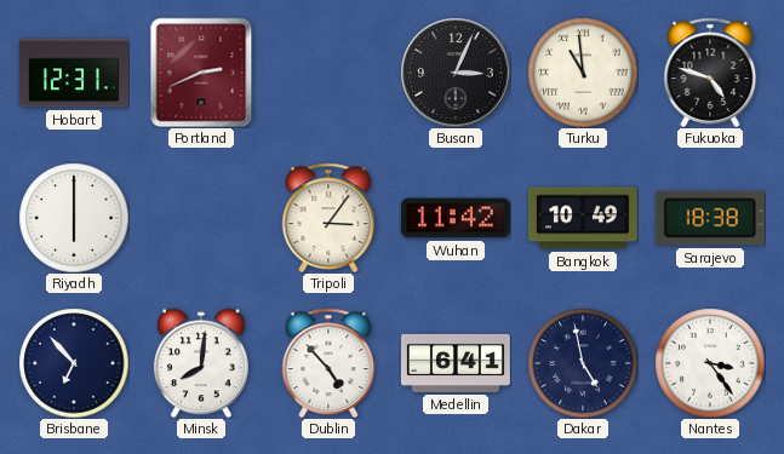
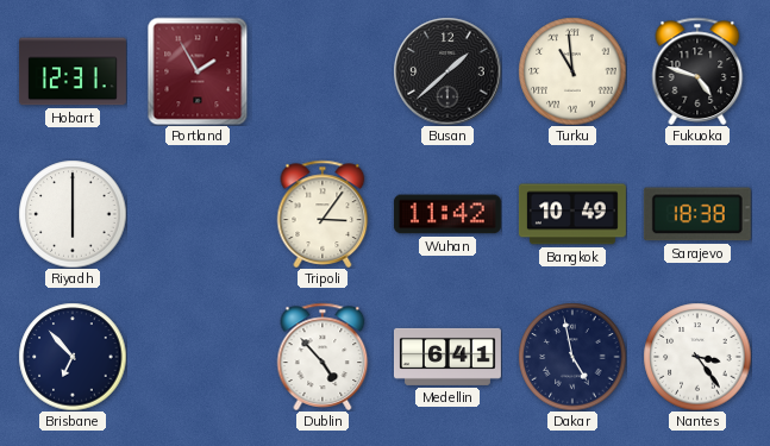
Portland: 2:41 -> 1:55
Busan: 3:04 -> 1:38
Minsk: 8:01 -> none
